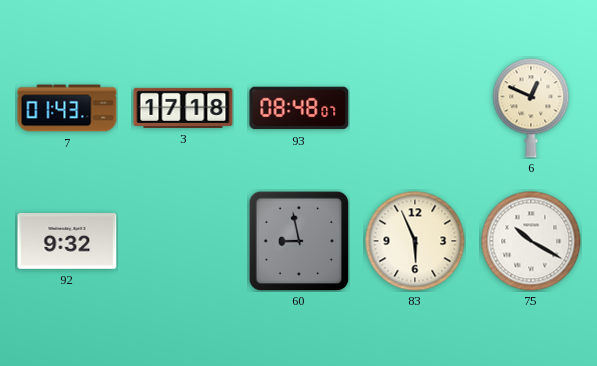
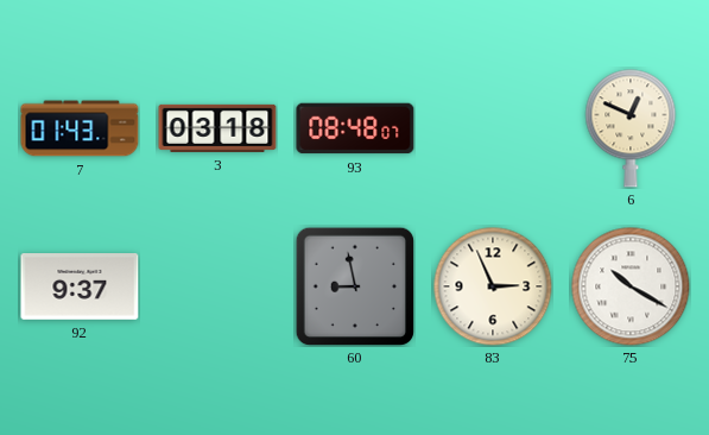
3: 17:18 -> 03:18
92: 9:32 -> 9:37
83: 5:56 -> 2:56
